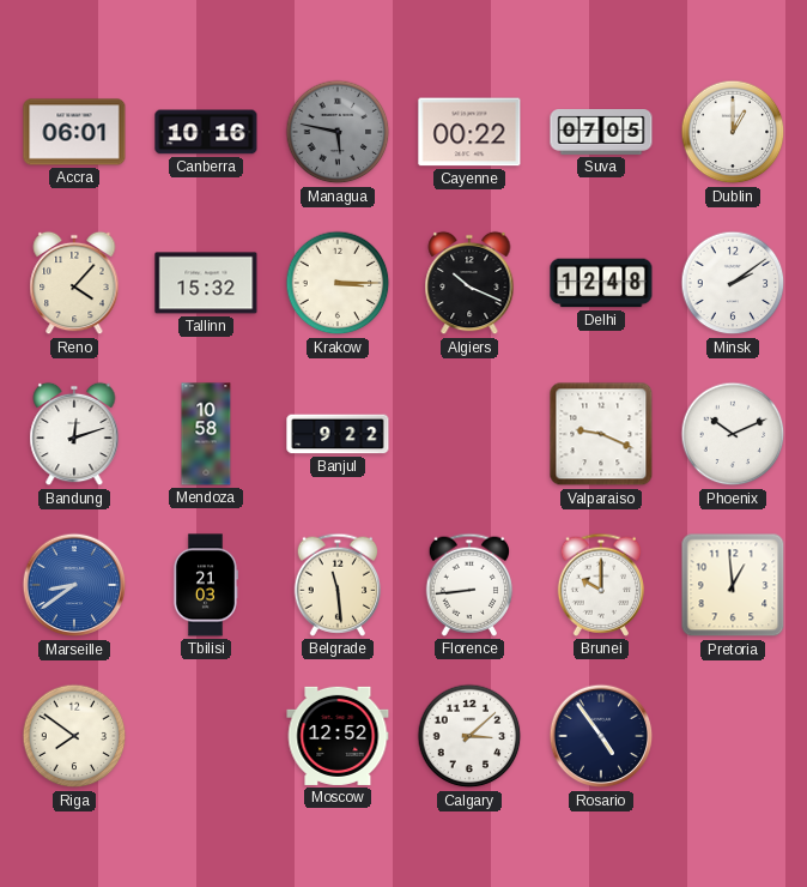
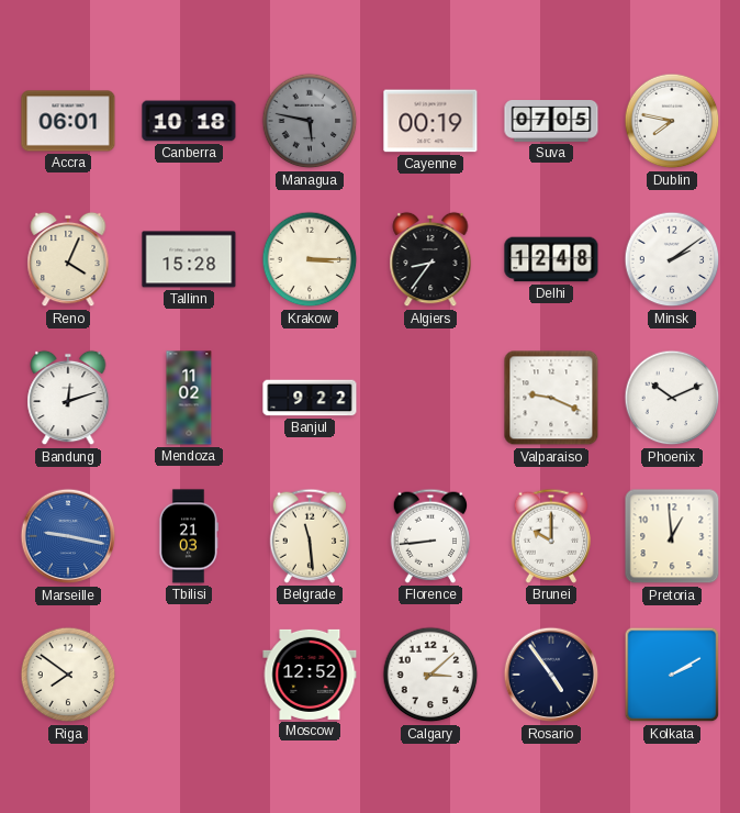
Canberra: 10:16 -> 10:18
Cayenne: 00:22 -> 00:19
Dublin: 1:00 -> 7:47
Reno: 4:07 -> 4:04
Tallinn: 15:32 -> 15:28
Algiers: 10:19 -> 8:36
Mendoza: 10:58 -> 11:02
Marseille: 8:39 -> 9:17
Kolkata: none -> 2:10
